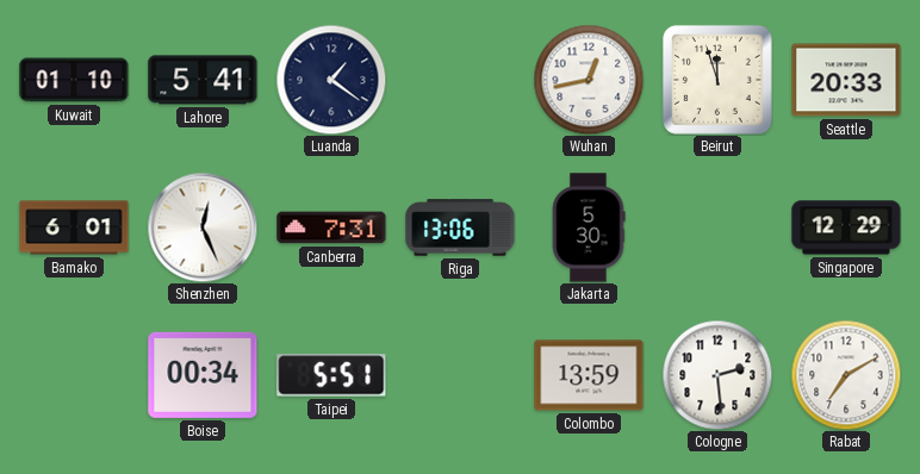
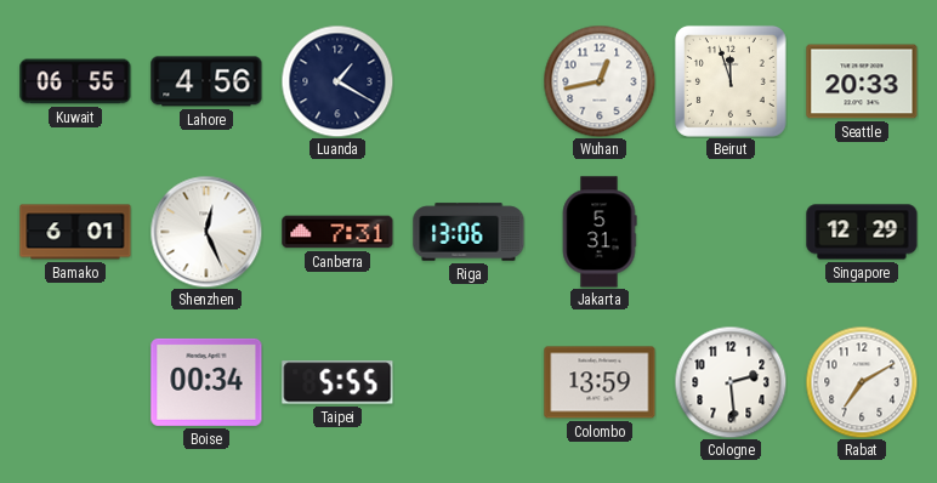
Kuwait: 01:10 -> 06:55
Lahore: 5:41 -> 4:56
Luanda: 1:21 -> 1:20
Jakarta: 5:30 -> 5:31
Taipei: 5:51 -> 5:55
